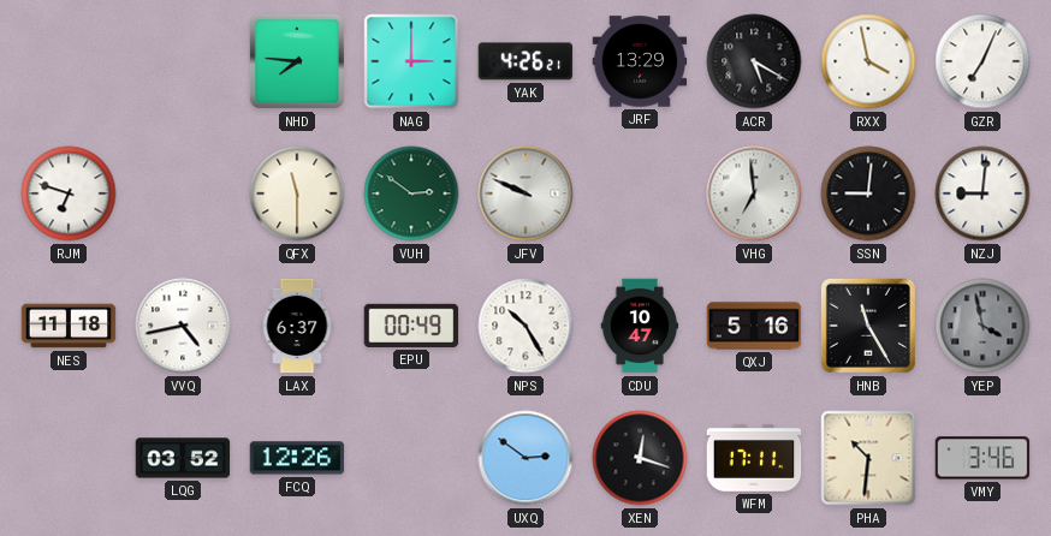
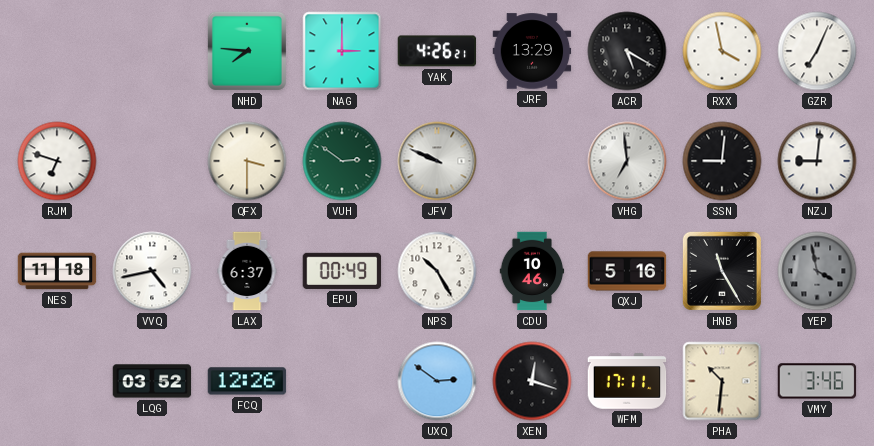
QFX: 11:30 -> 3:30
CDU: 10:47 -> 10:46
